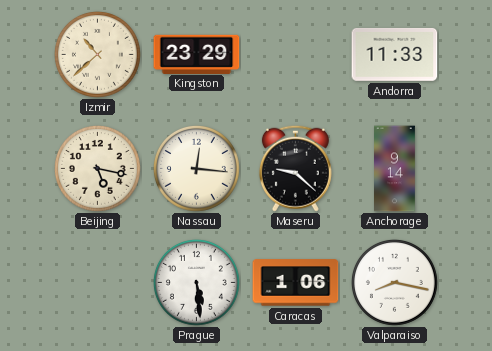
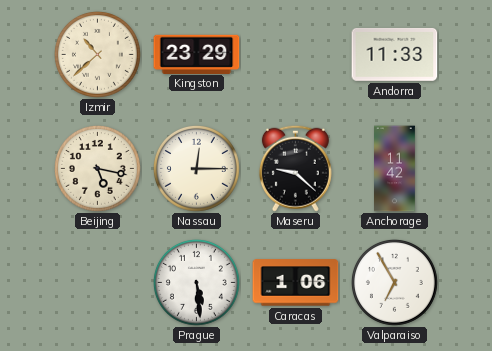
Nassau: 12:16 -> 12:15
Anchorage: 9:14 -> 11:42
Valparaiso: 8:17 -> 6:55
